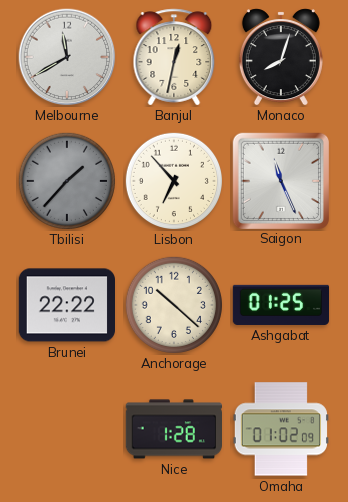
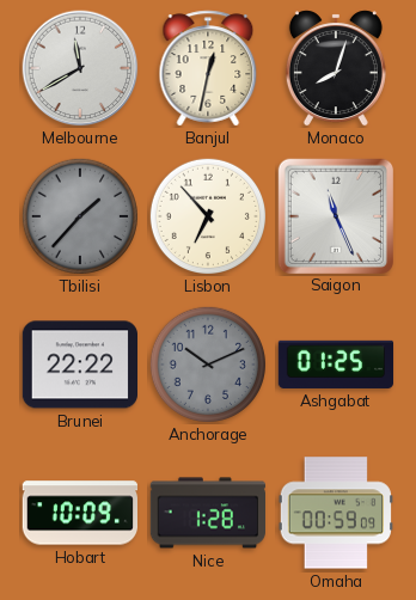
Anchorage: 10:22 -> 10:11
Anchorage dial: cream -> grey
Hobart: none -> 10:09
Omaha: 01:02 -> 00:59
